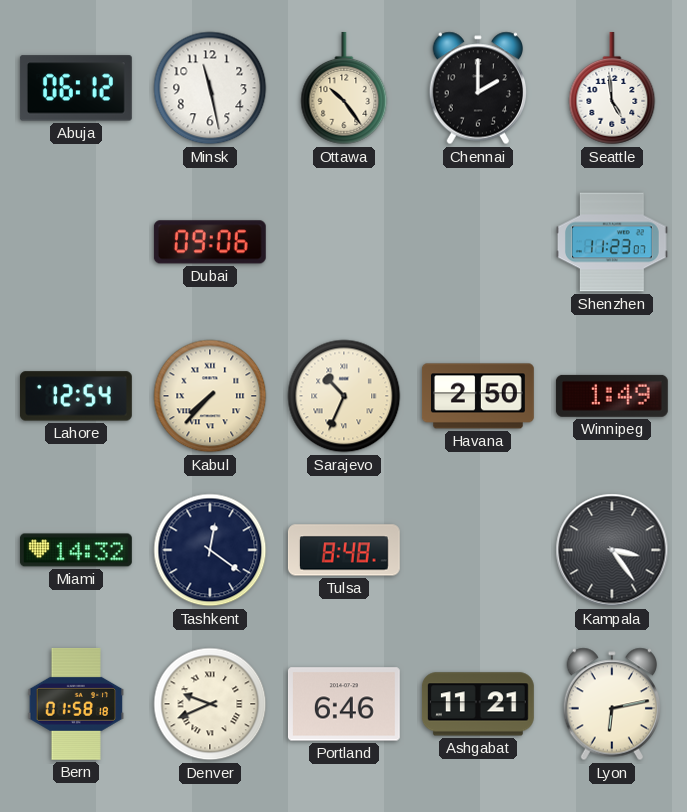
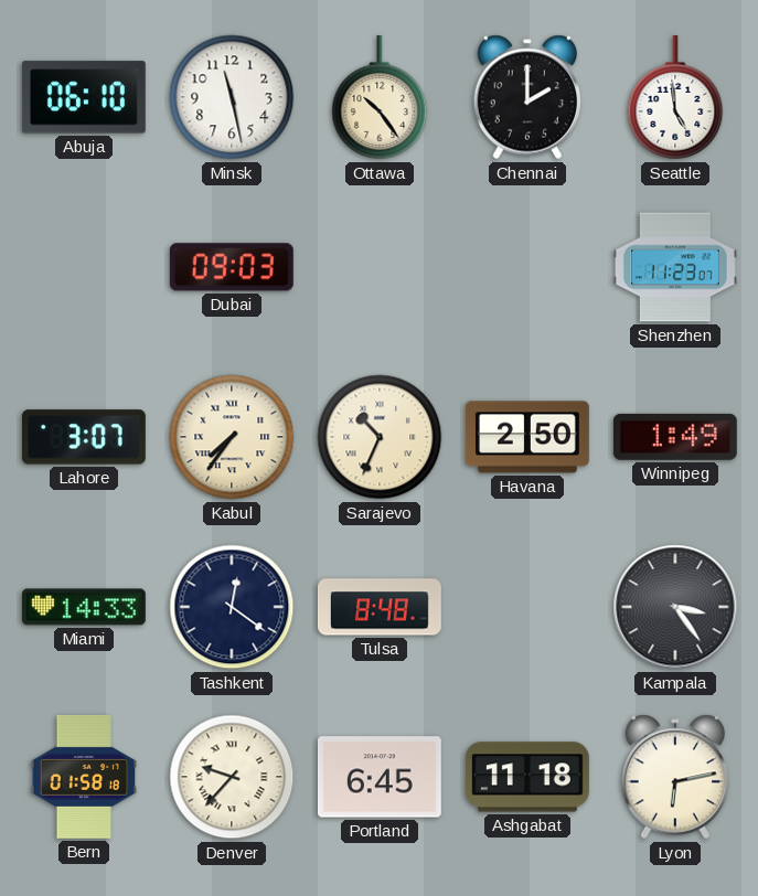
Abuja: 06:12 -> 06:10
Dubai: 09:06 -> 09:03
Lahore: 12:54 -> 3:07
Kabul: 7:37 -> 7:36
Miami: 14:32 -> 14:33
Denver: 9:41 -> 9:37
Portland: 6:46 -> 6:45
Ashgabat: 11:21 -> 11:18
